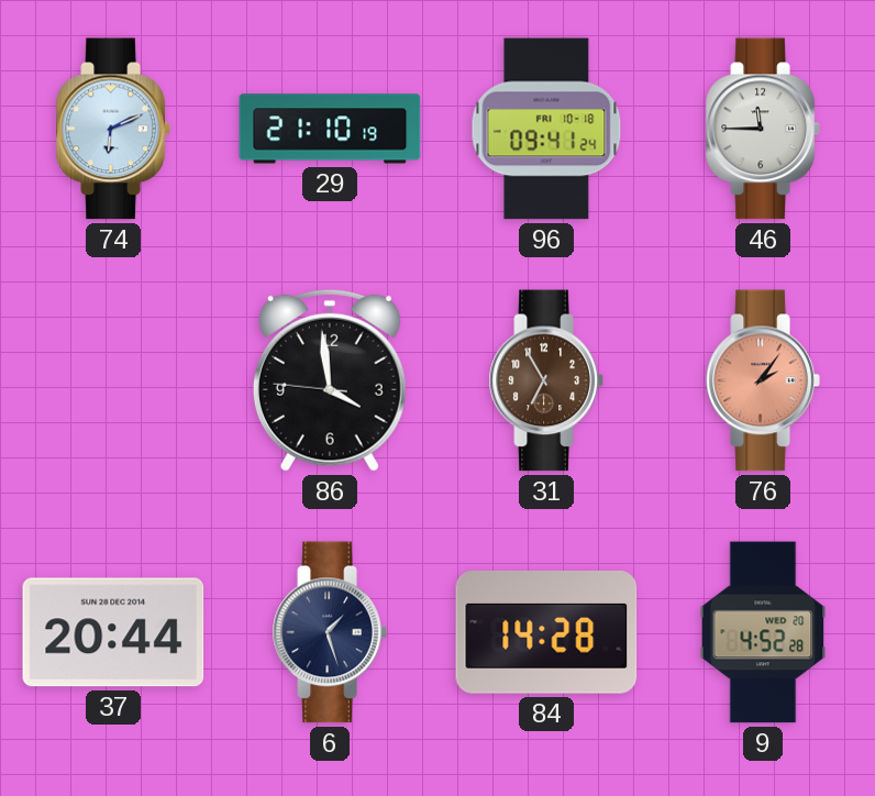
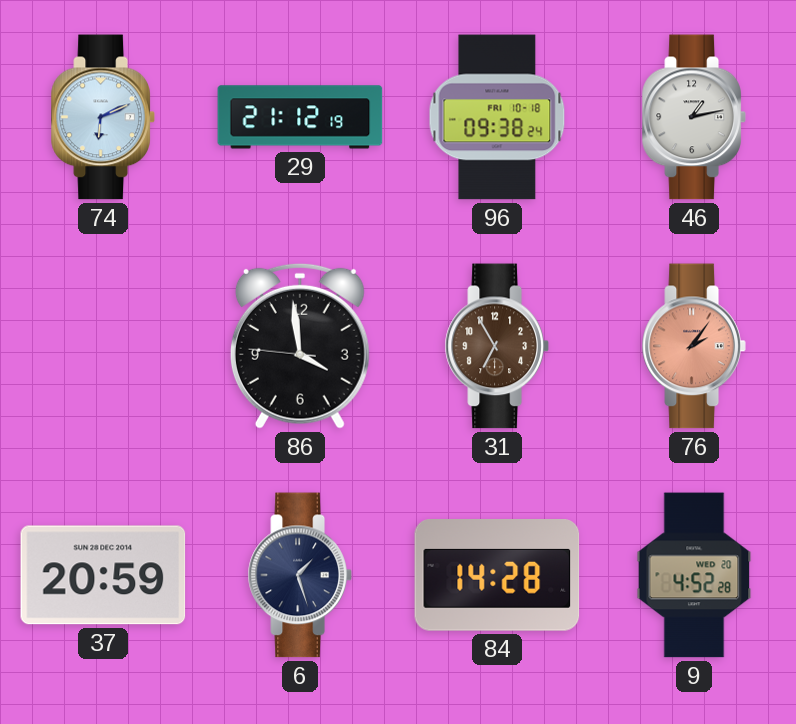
29: 21:10 -> 21:12
96: 09:41 -> 09:38
46: 11:45 -> 1:13
37: 20:44 -> 20:59
